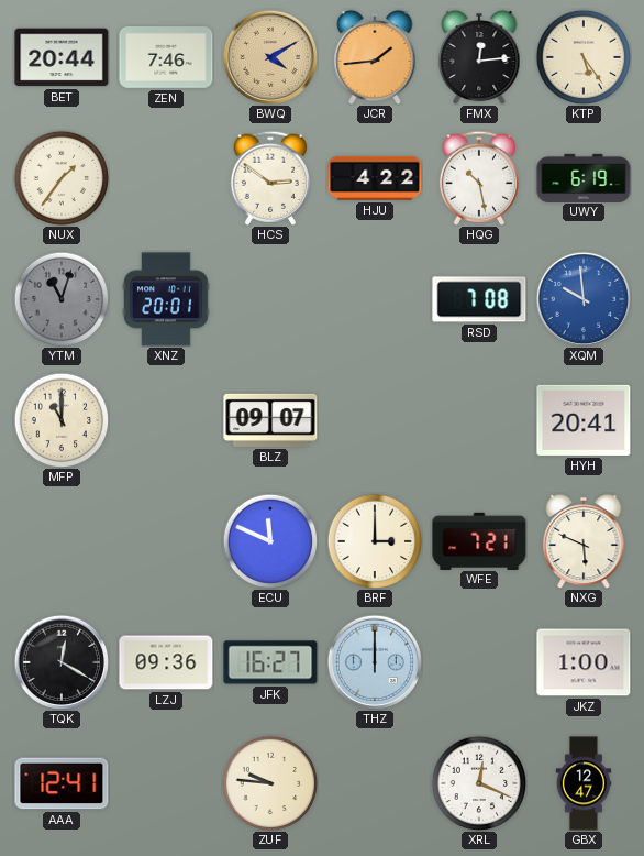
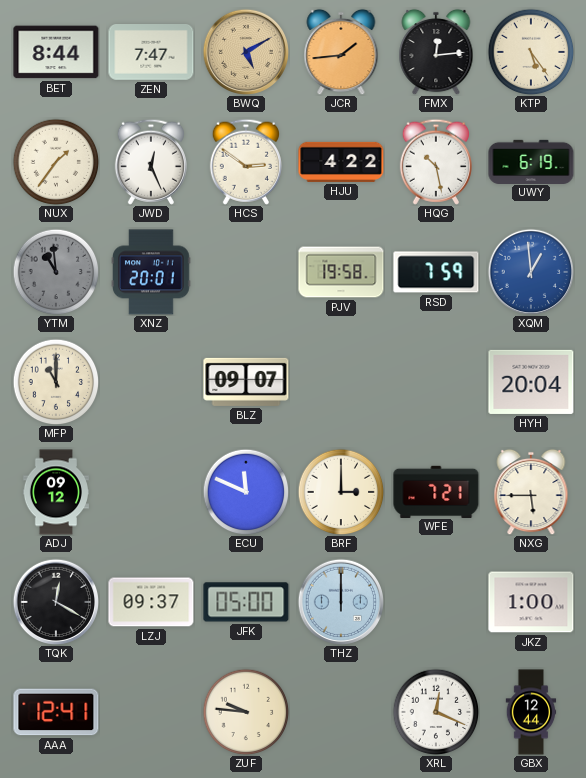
BET: 20:44 -> 8:44
ZEN: 7:46 -> 7:47
BWQ: 4:10 -> 5:10
JWD: none -> 12:26
YTM: 11:03 -> 10:59
PJV: none -> 19:58
RSD: 7:08 -> 7:59
XQM: 9:59 -> 12:59
HYH: 20:41 -> 20:04
ADJ: none -> 09:12
NXG: 5:49 -> 5:45
LZJ: 09:36 -> 09:37
JFK: 16:27 -> 05:00
GBX: 12:47 -> 12:44
